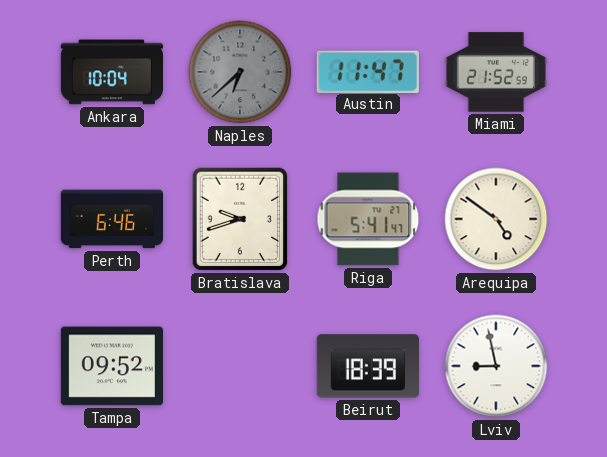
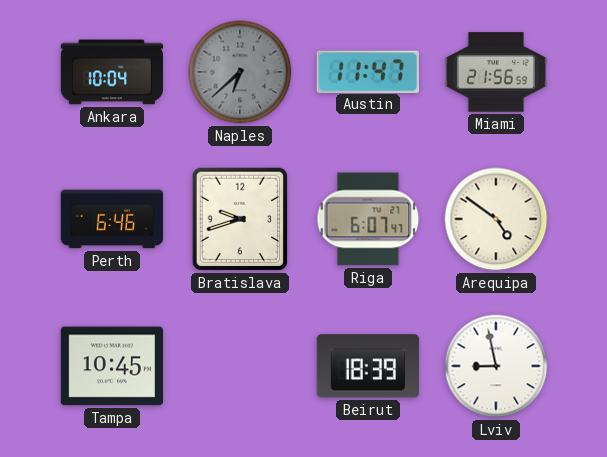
Miami: 21:52 -> 21:56
Riga: 5:41 -> 6:07
Tampa: 09:52 -> 10:45
